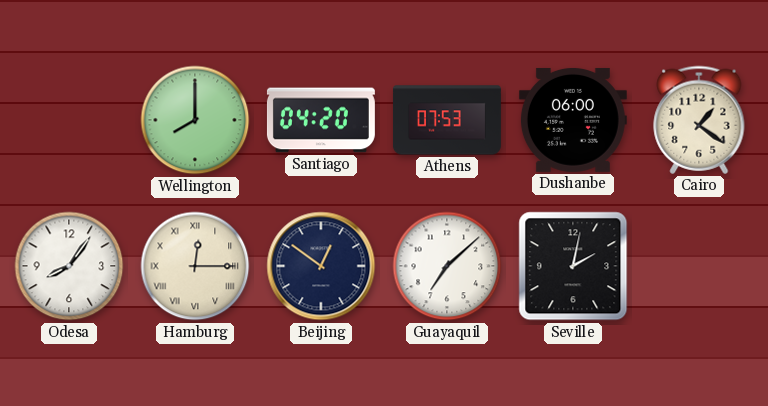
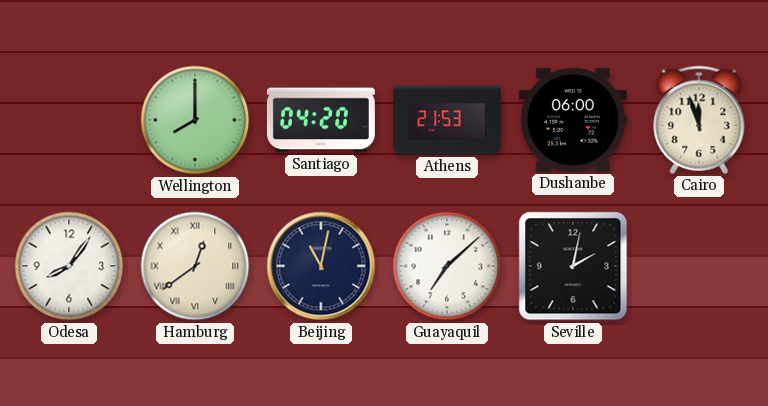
Athens: 07:53 -> 21:53
Cairo: 1:21 -> 11:57
Hamburg: 12:15 -> 12:39
Beijing: 12:51 -> 11:02
